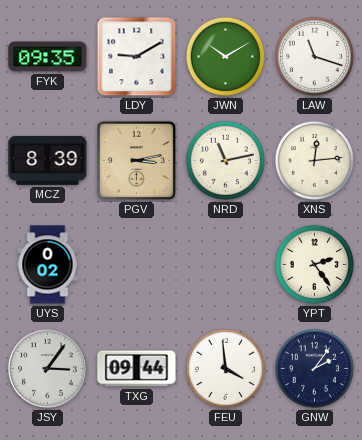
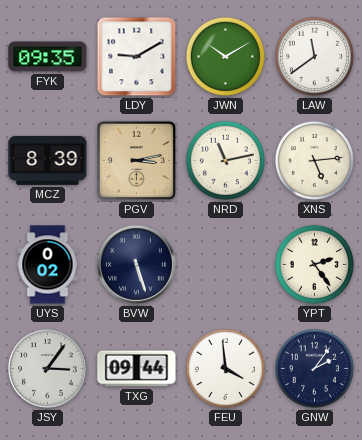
LAW: 11:18 -> 11:39
XNS: 12:14 -> 5:14
BVW: none -> 5:27
